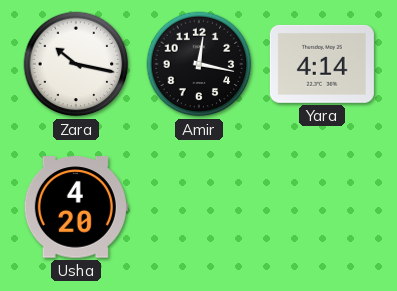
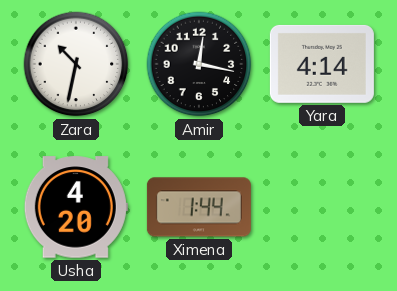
Zara: 10:17 -> 10:32
Ximena: none -> 1:44
